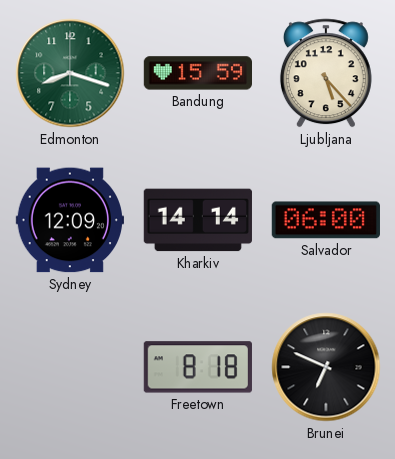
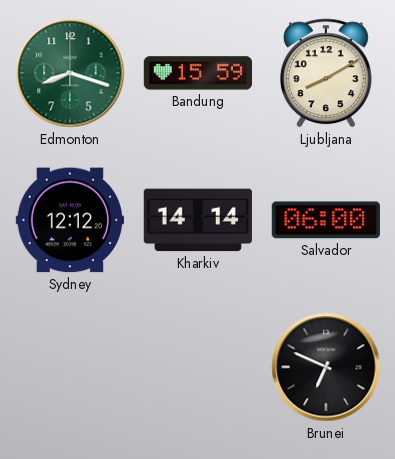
Ljubljana: 5:23 -> 8:10
Sydney: 12:09 -> 12:12
Freetown: 8:18 -> none
